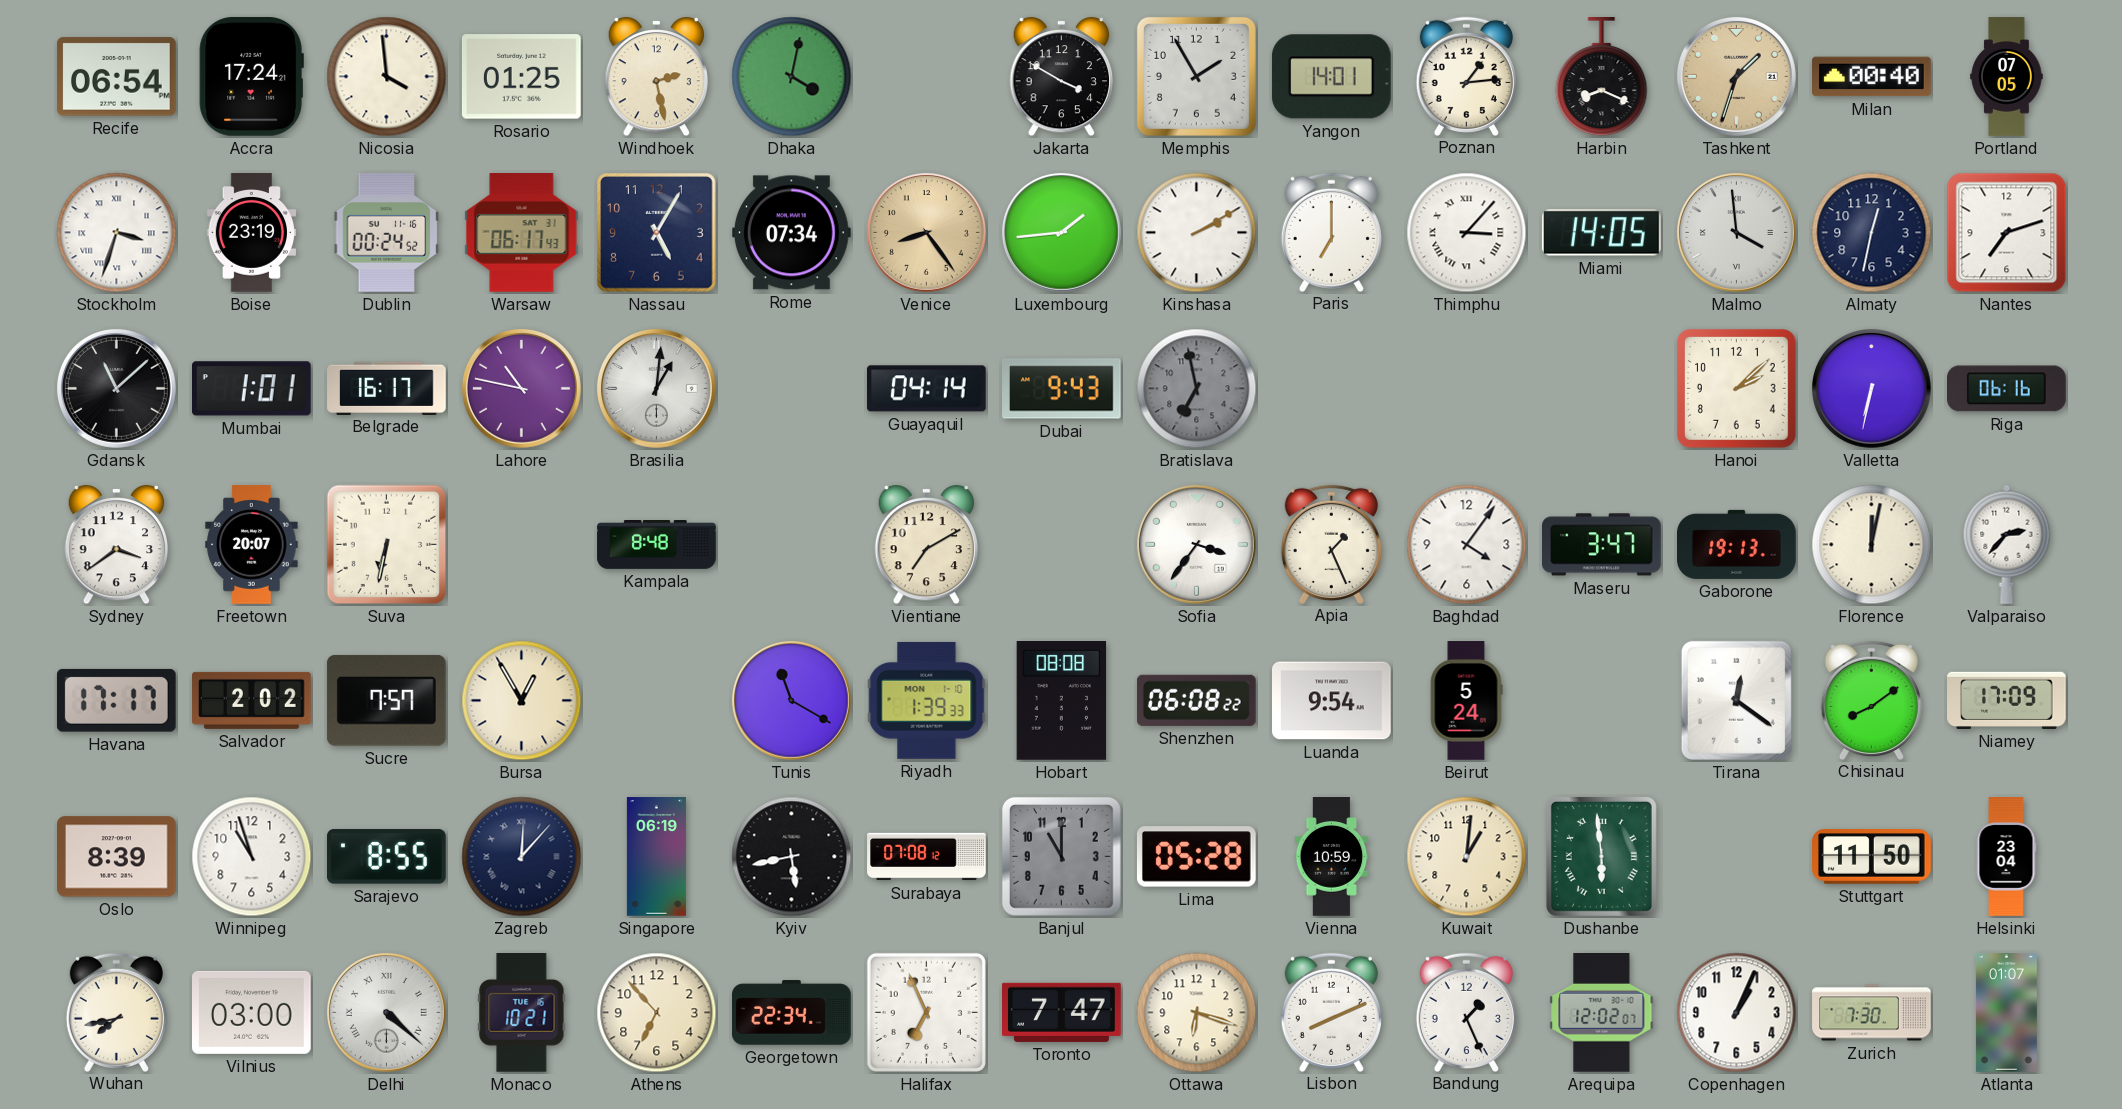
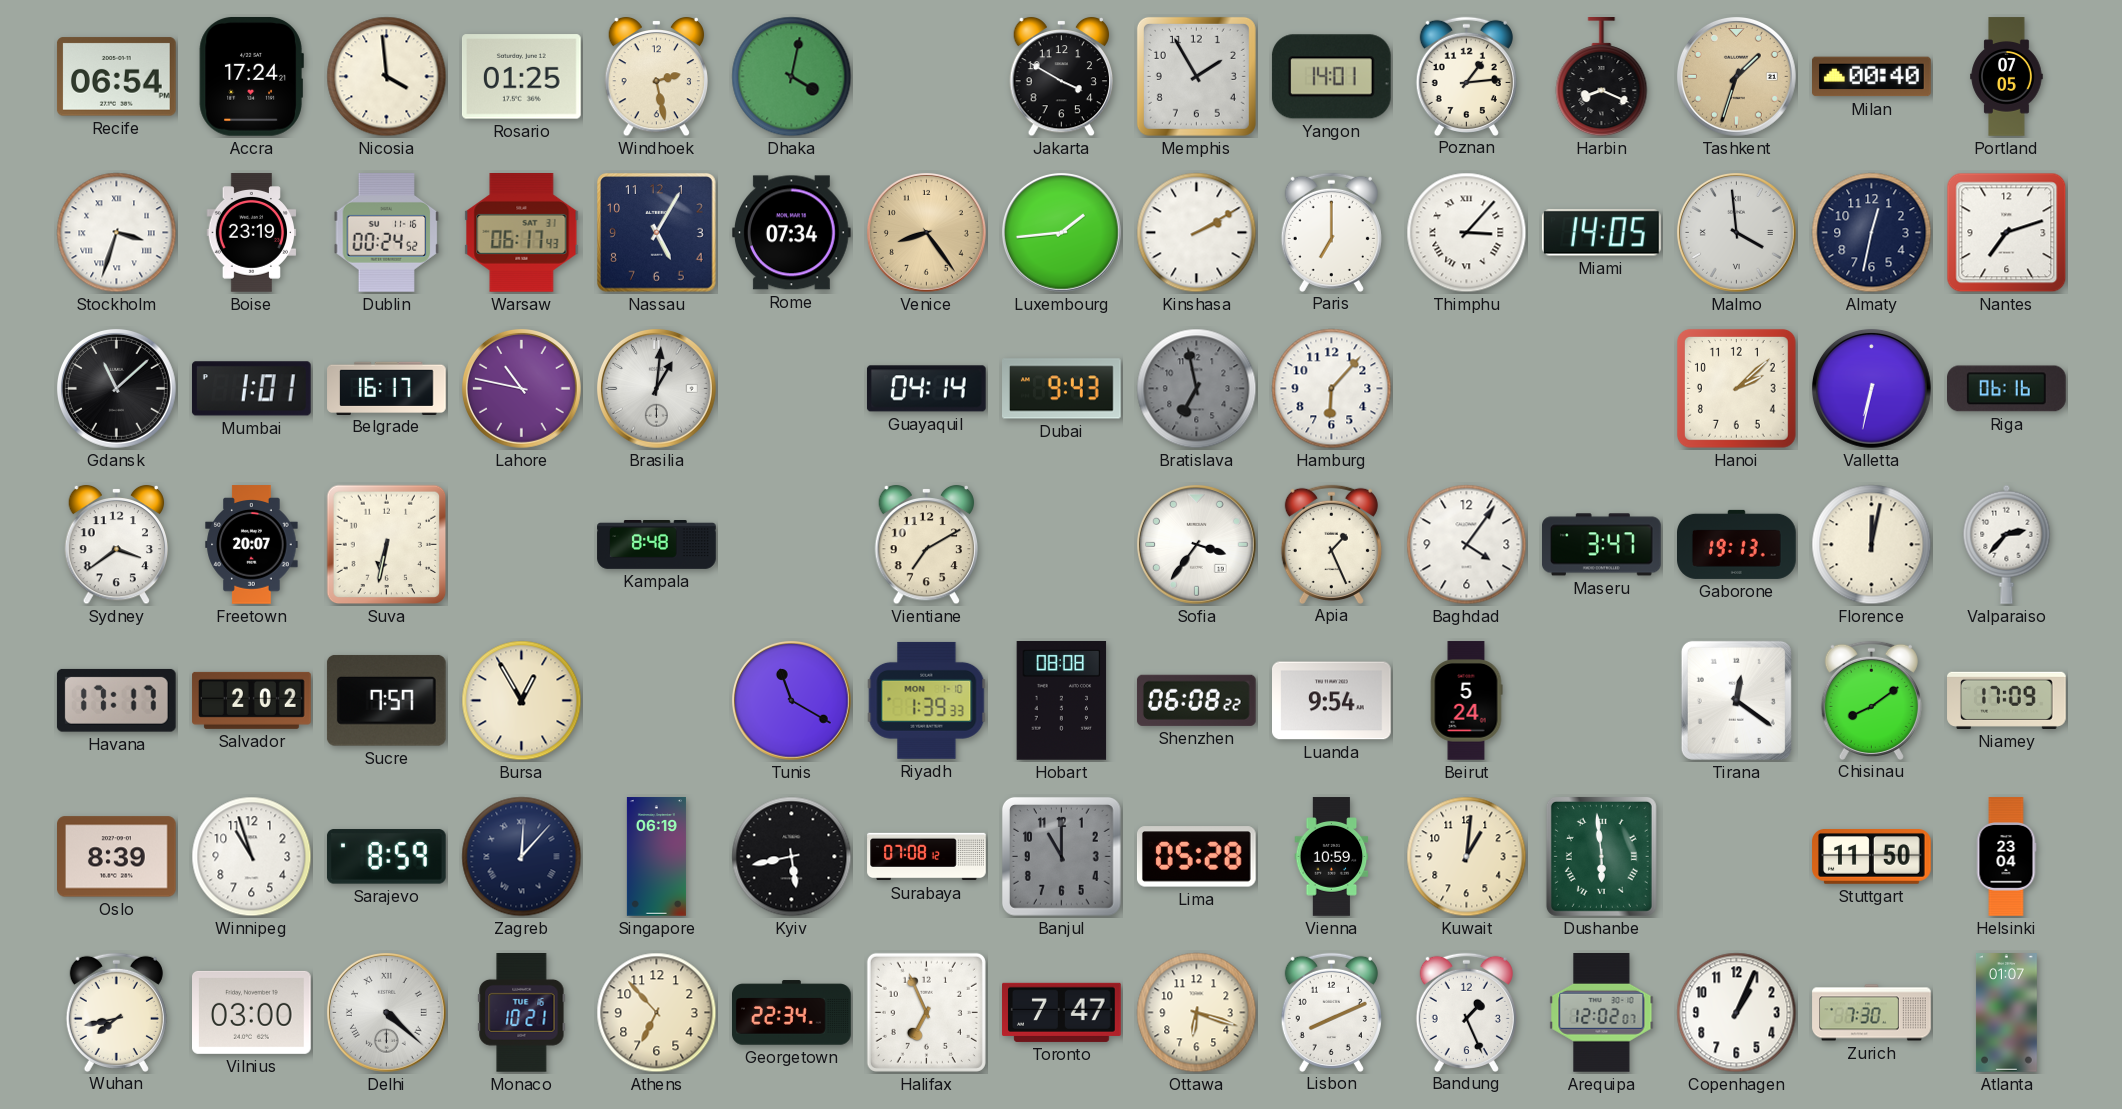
Hamburg: none -> 6:07
Sarajevo: 8:55 -> 8:59
